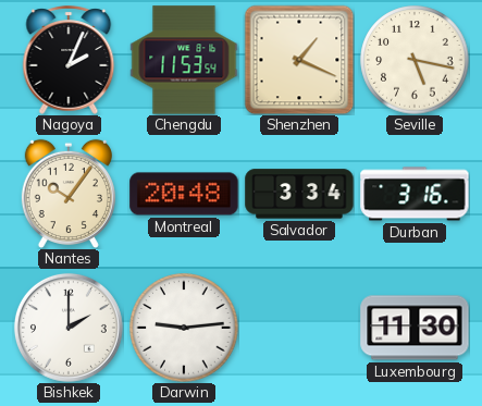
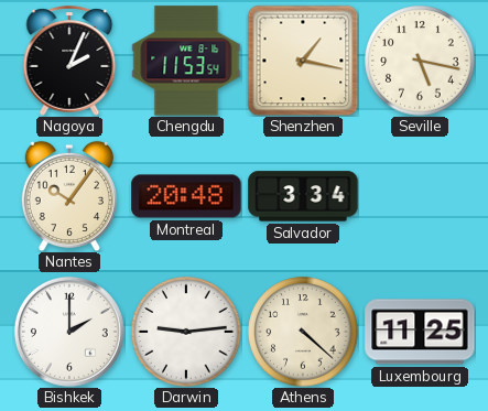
Shenzhen: 1:19 -> 1:17
Durban: 3:16 -> none
Athens: none -> 4:22
Luxembourg: 11:30 -> 11:25
